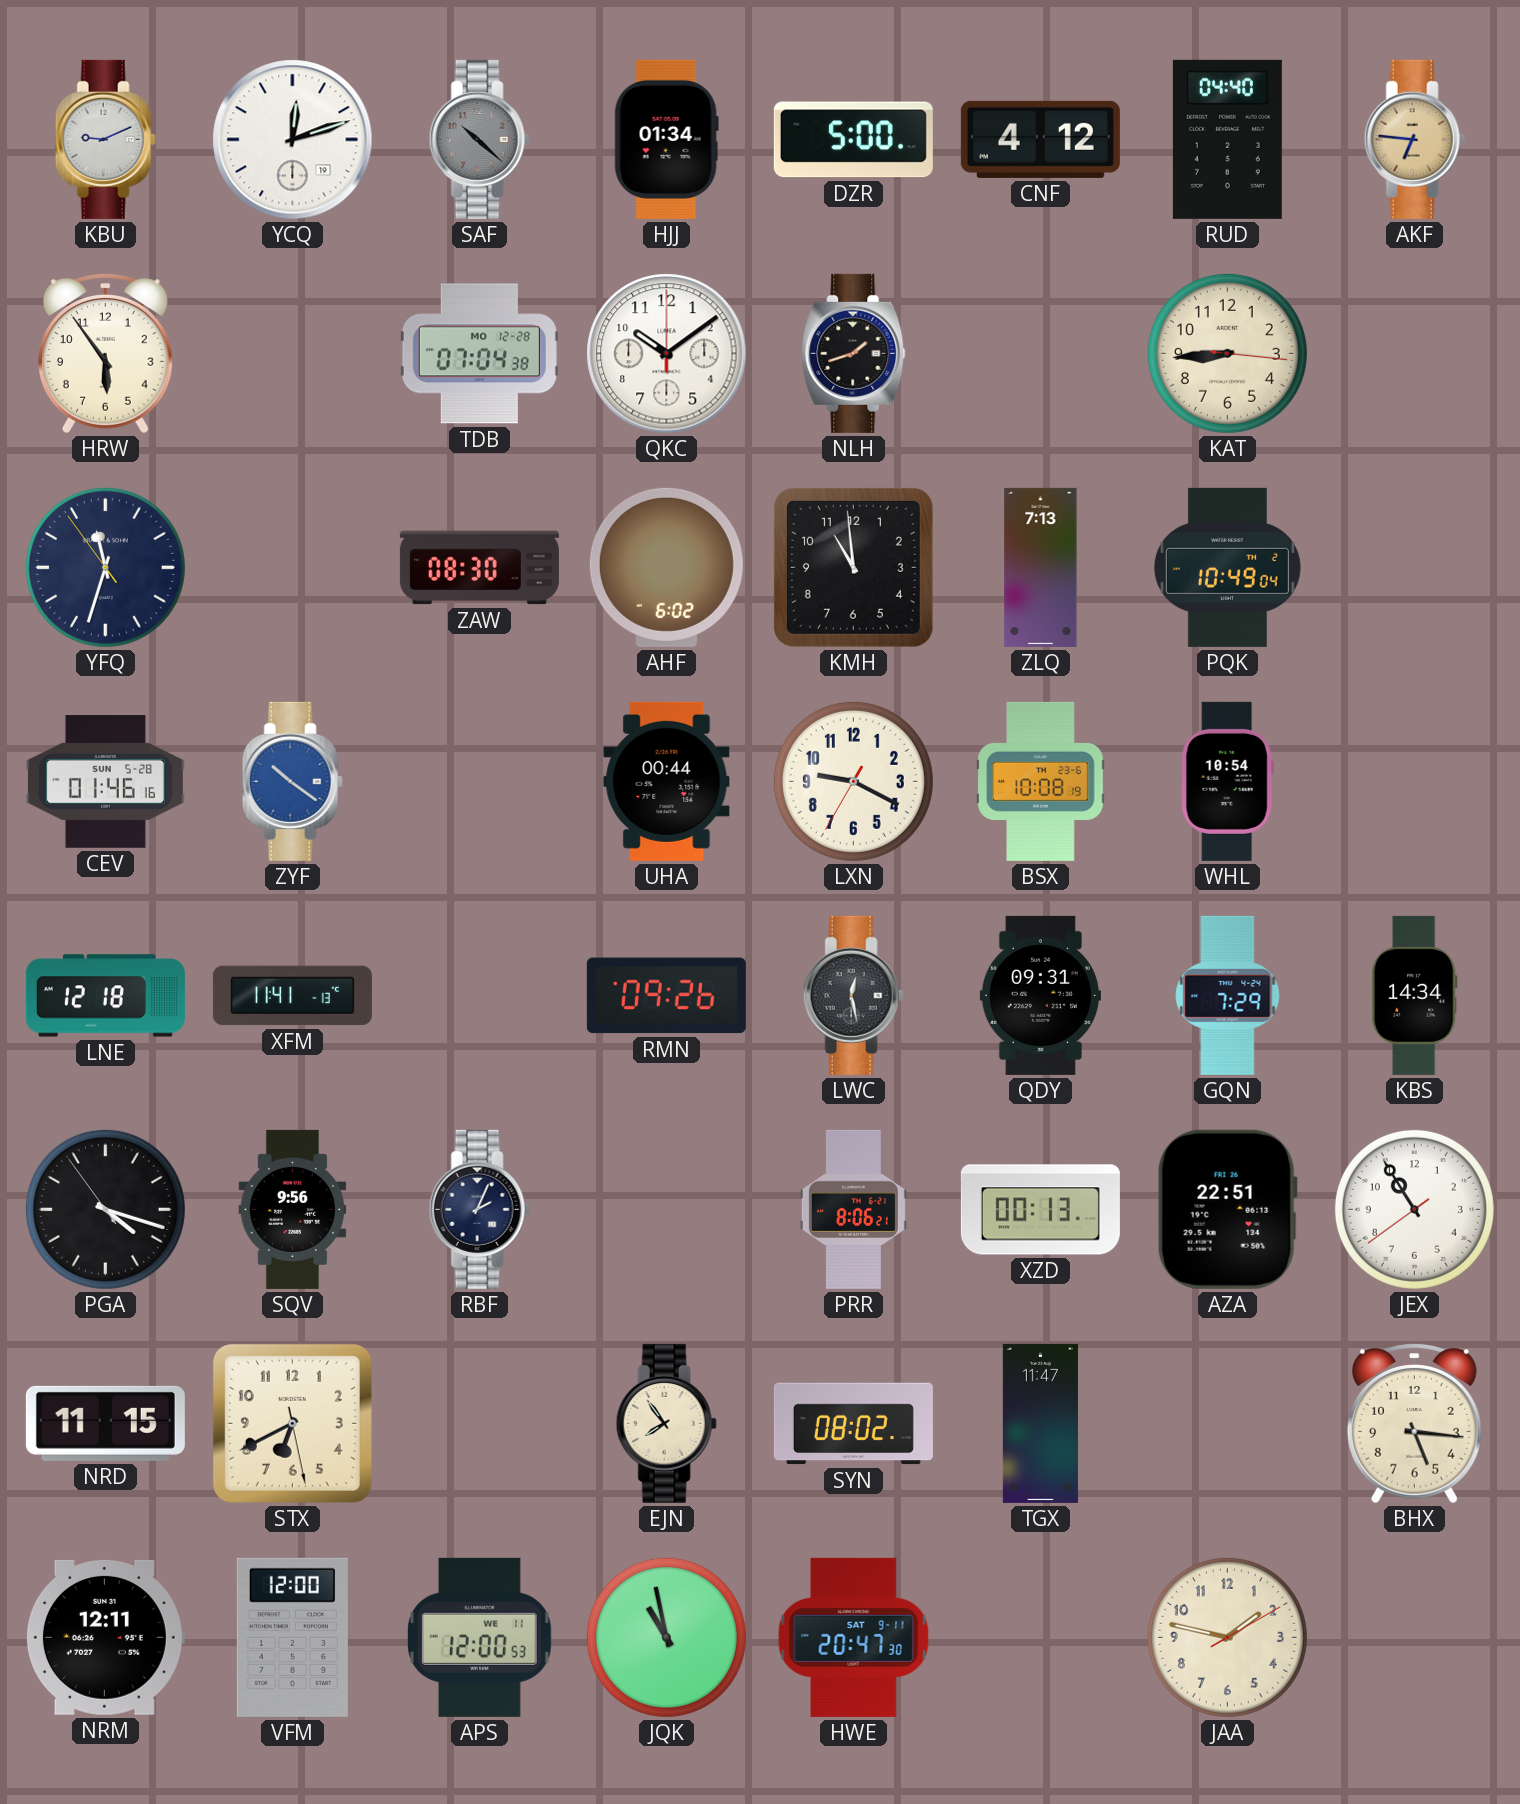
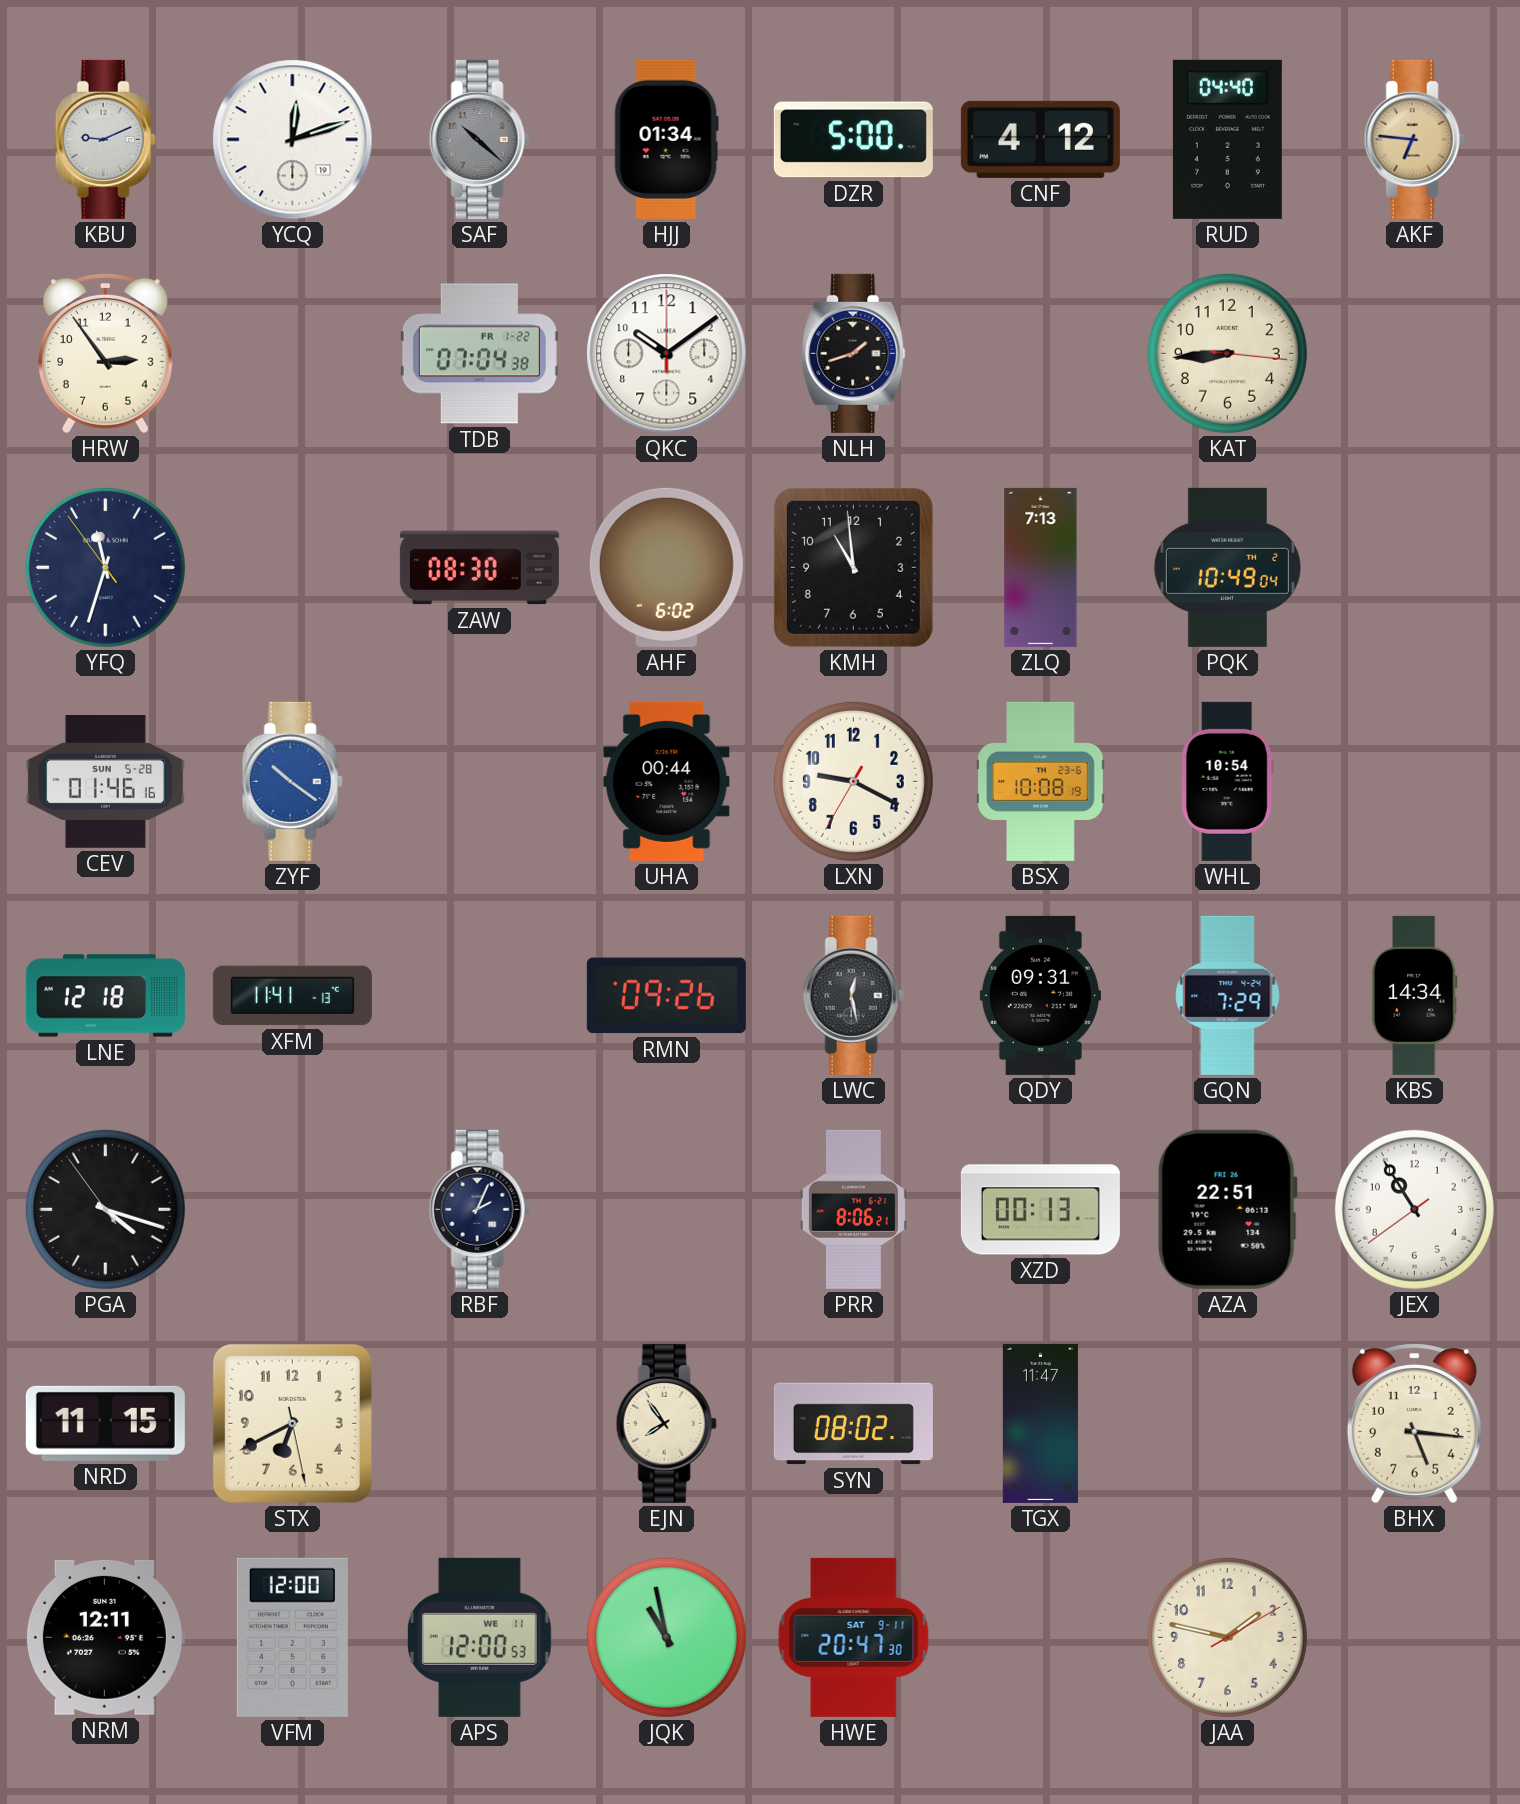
HRW: 5:54 -> 2:54
TDB date: MO 12-28 -> FR 1-22
SQV: 9:56 -> none
